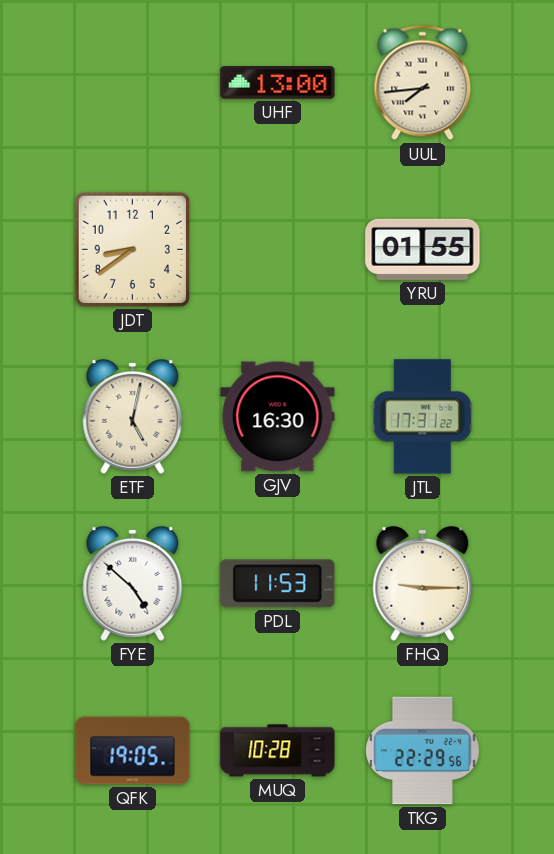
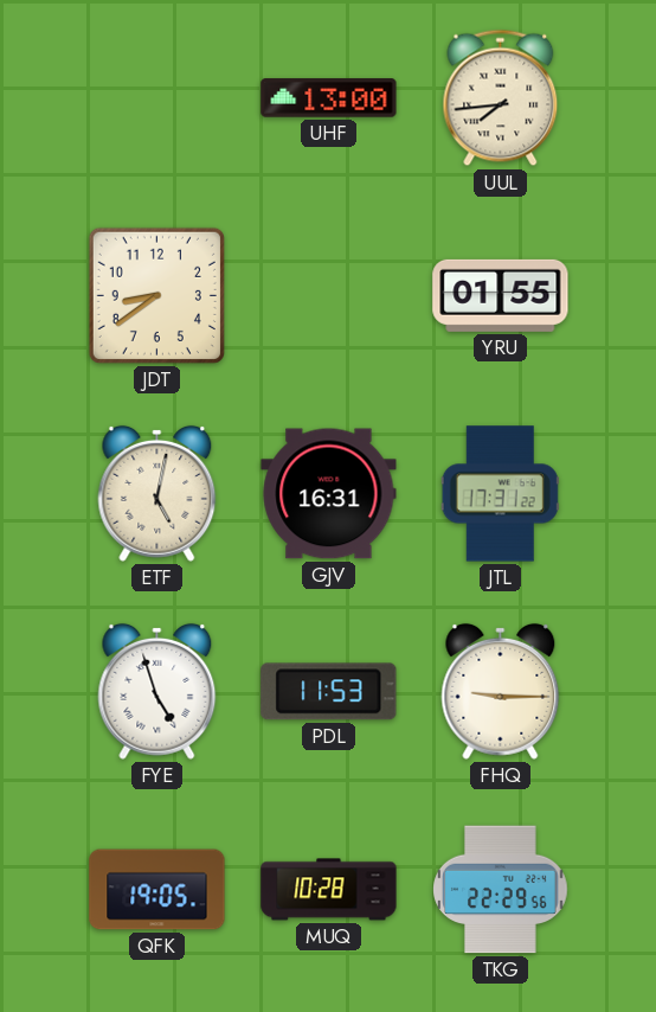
GJV: 16:30 -> 16:31
FYE: 4:52 -> 4:57
